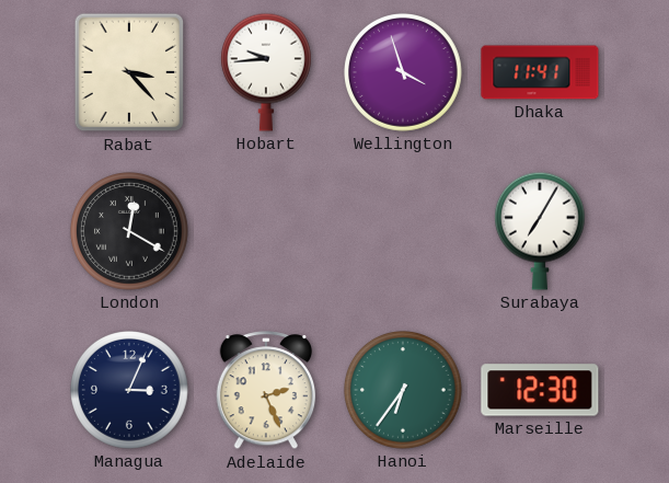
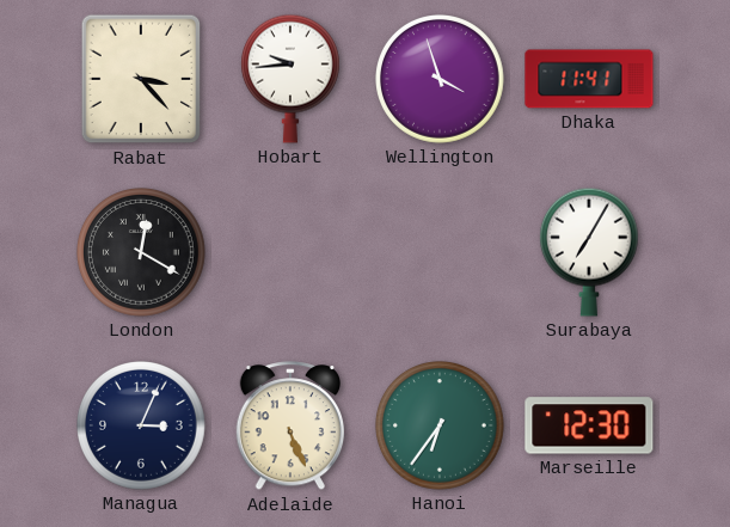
Adelaide: 2:26 -> 5:26
